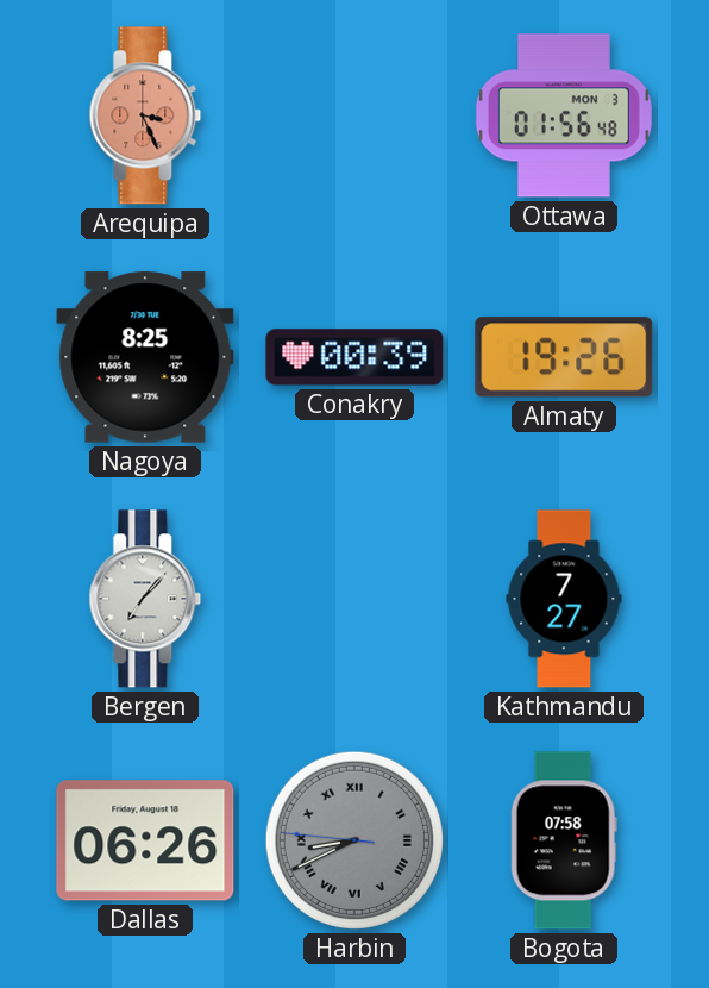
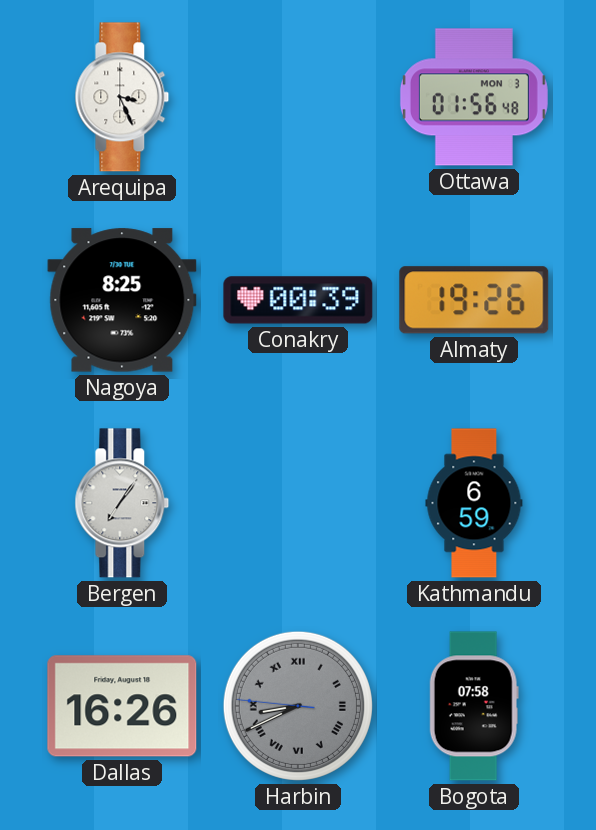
Arequipa dial: salmon -> white
Bergen: 7:07 -> 7:06
Kathmandu: 7:27 -> 6:59
Dallas: 06:26 -> 16:26
